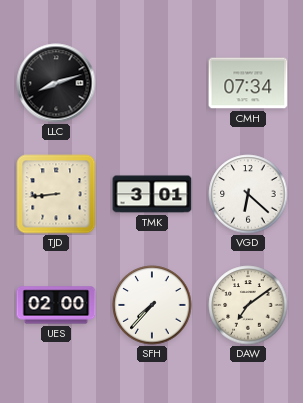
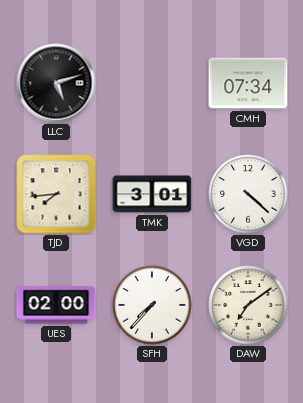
LLC: 8:12 -> 5:12
TJD: 8:44 -> 7:44
VGD: 6:22 -> 4:22
